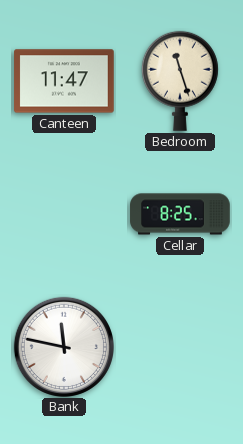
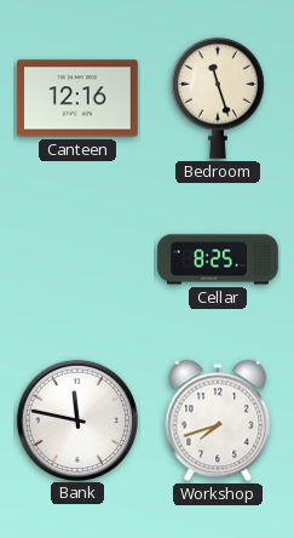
Canteen: 11:47 -> 12:16
Workshop: none -> 7:42
